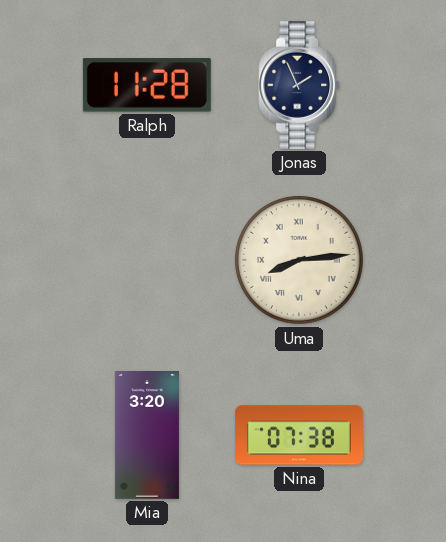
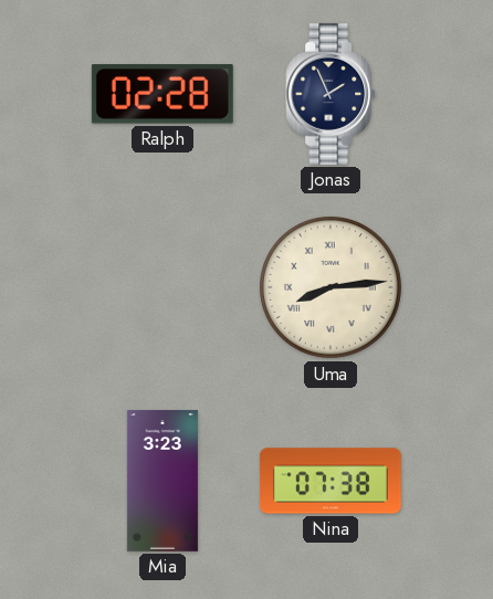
Ralph: 11:28 -> 02:28
Mia: 3:20 -> 3:23
